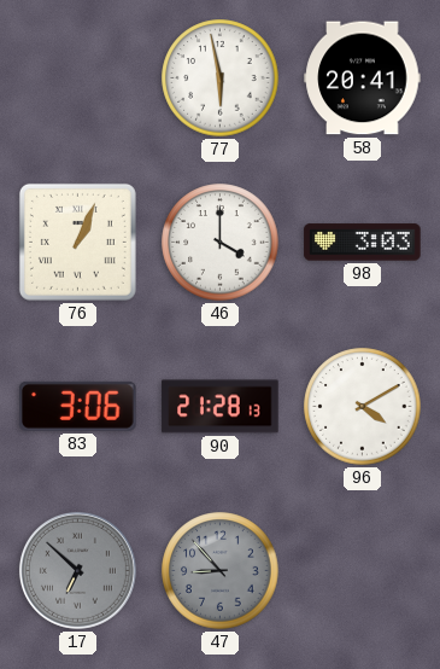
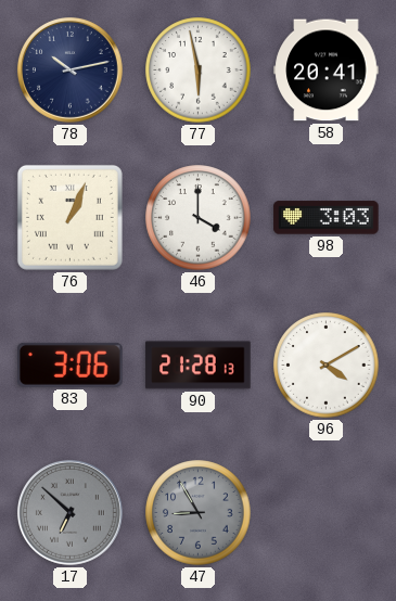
78: none -> 10:13
47: 8:53 -> 8:55
